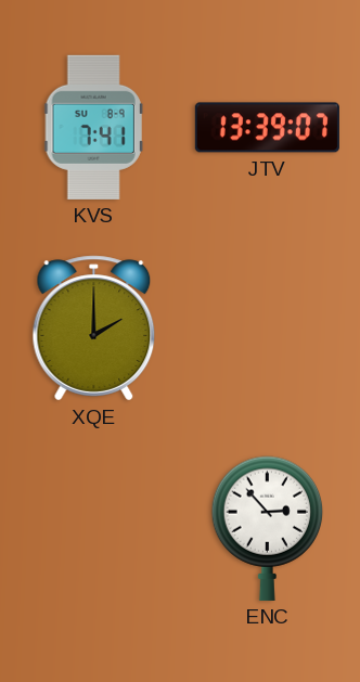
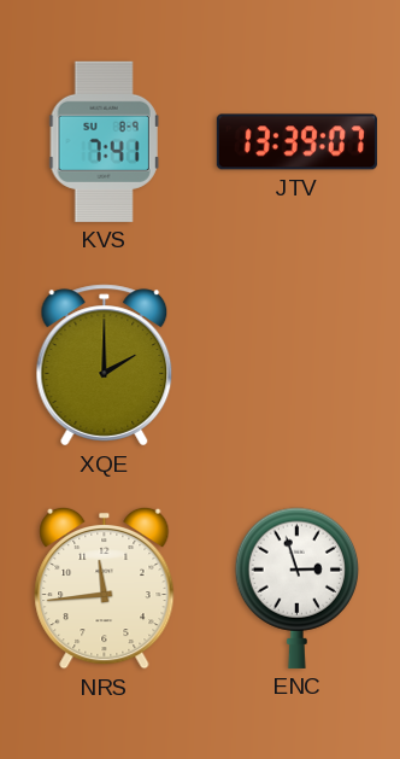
NRS: none -> 11:44
ENC: 2:53 -> 2:57
